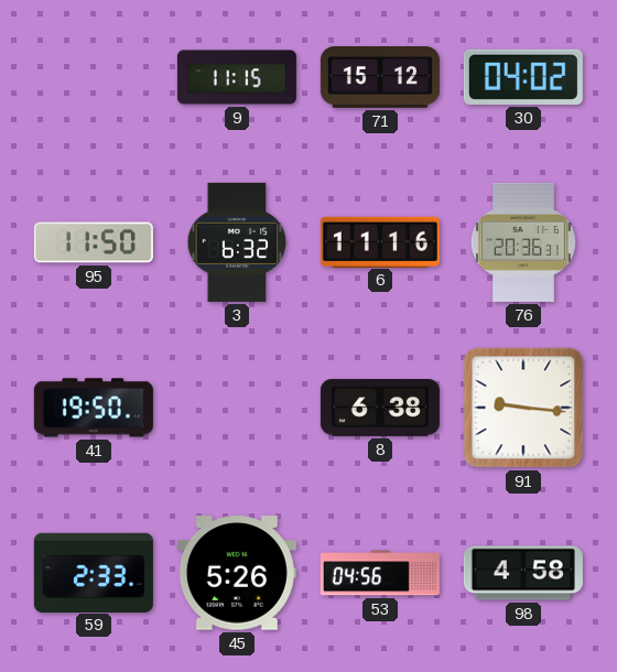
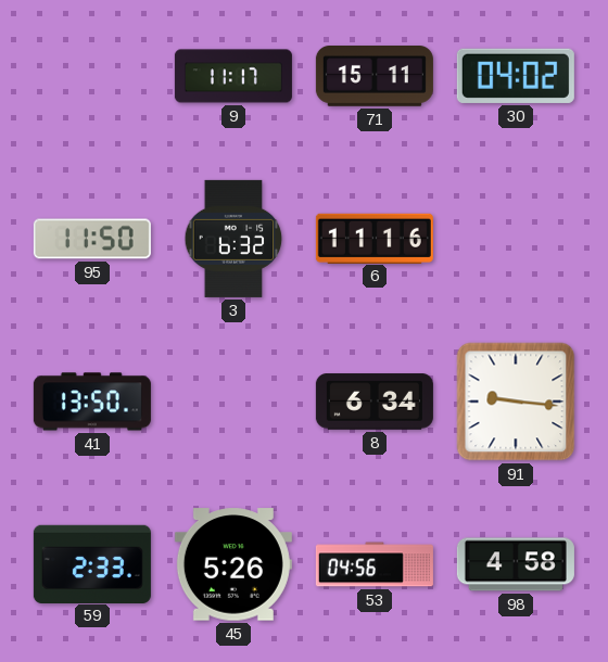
9: 11:15 -> 11:17
71: 15:12 -> 15:11
76: 20:36 -> none
41: 19:50 -> 13:50
8: 6:38 -> 6:34
